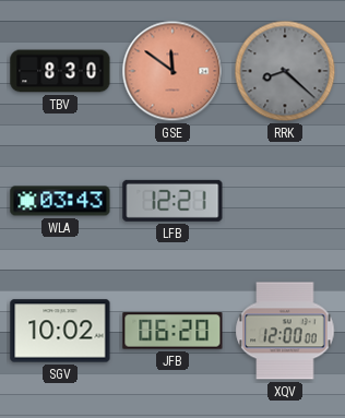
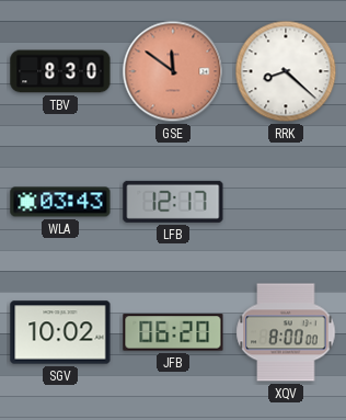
RRK dial: grey -> white
LFB: 12:21 -> 12:17
XQV: 12:00 -> 8:00
